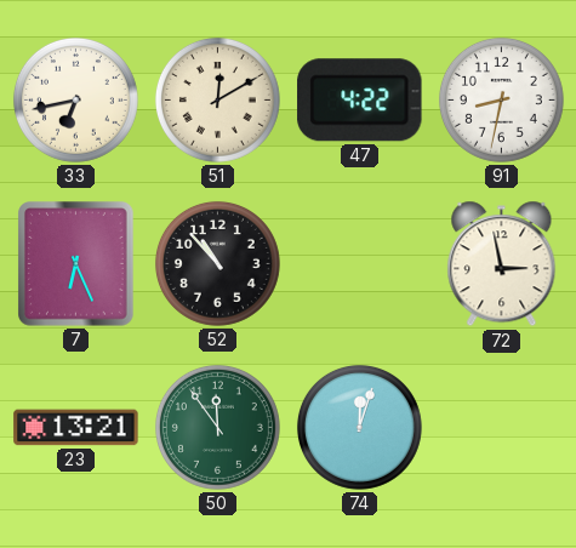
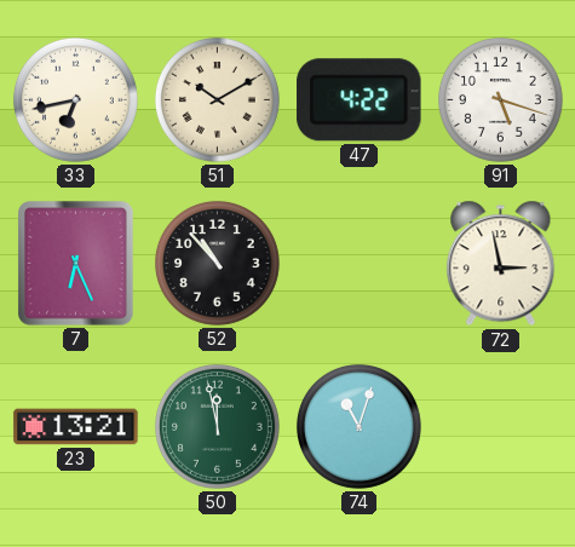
51: 12:10 -> 10:10
91: 8:32 -> 5:18
50: 11:54 -> 11:58
74: 12:03 -> 11:03
